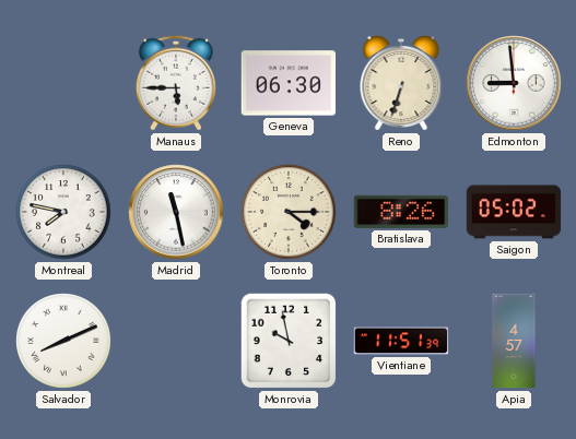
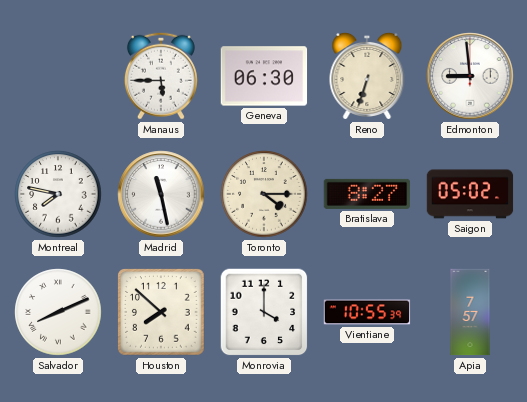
Bratislava: 8:26 -> 8:27
Houston: none -> 7:52
Monrovia: 9:58 -> 4:00
Vientiane: 11:51 -> 10:55
Apia: 4:57 -> 7:57
